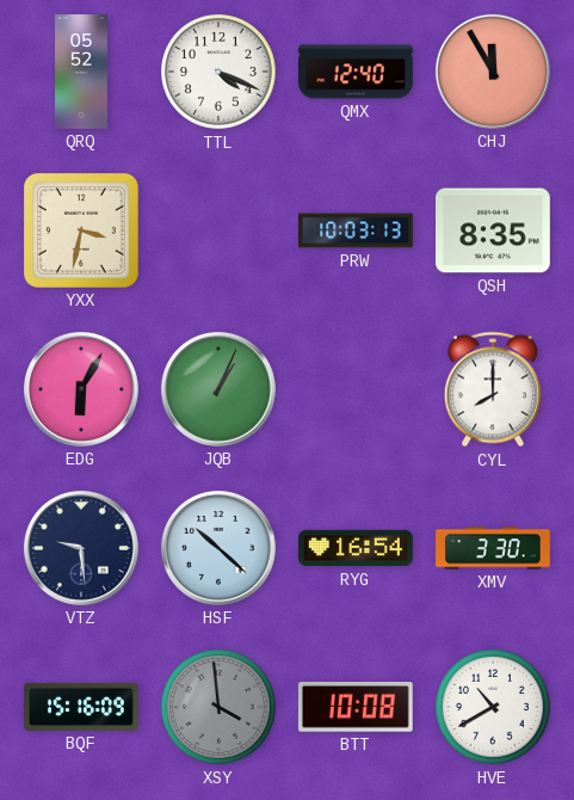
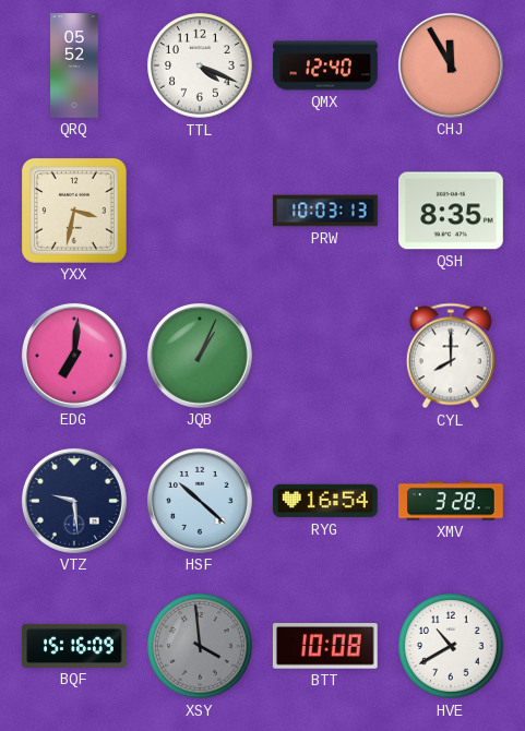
EDG: 6:05 -> 7:01
XMV: 3:30 -> 3:28
